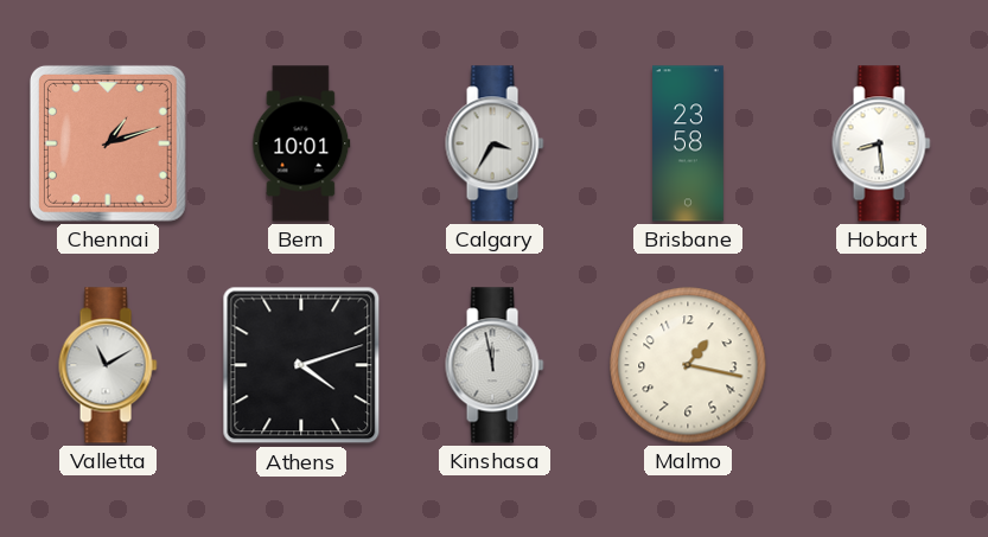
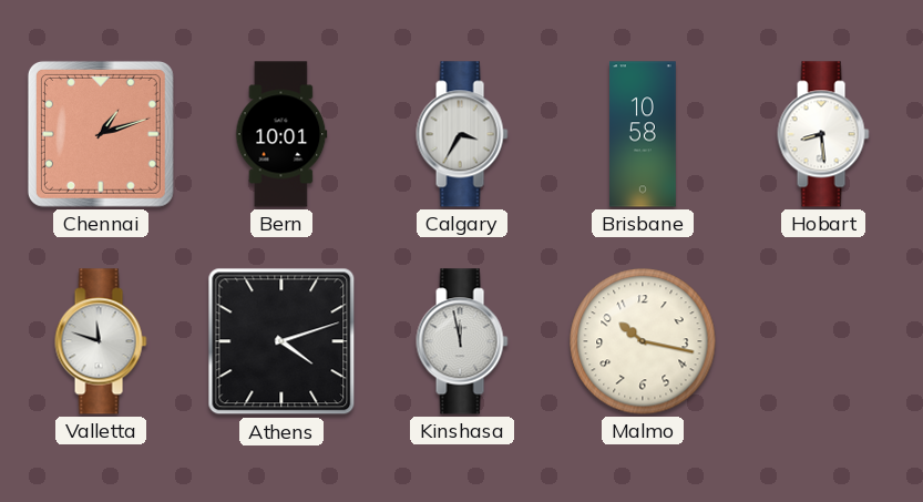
Brisbane: 23:58 -> 10:58
Valletta: 11:10 -> 11:48
Malmo: 1:17 -> 10:17
